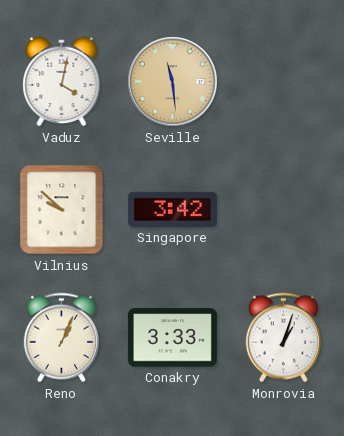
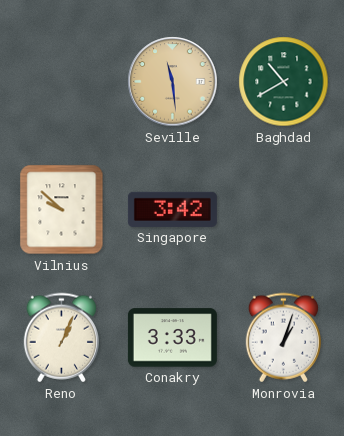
Vaduz: 4:02 -> none
Baghdad: none -> 10:40
